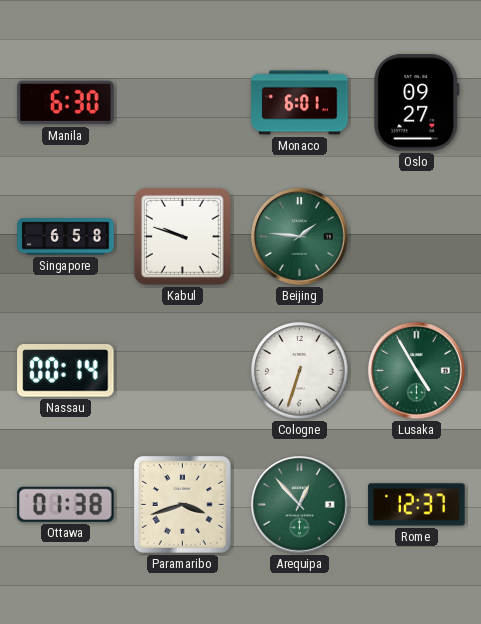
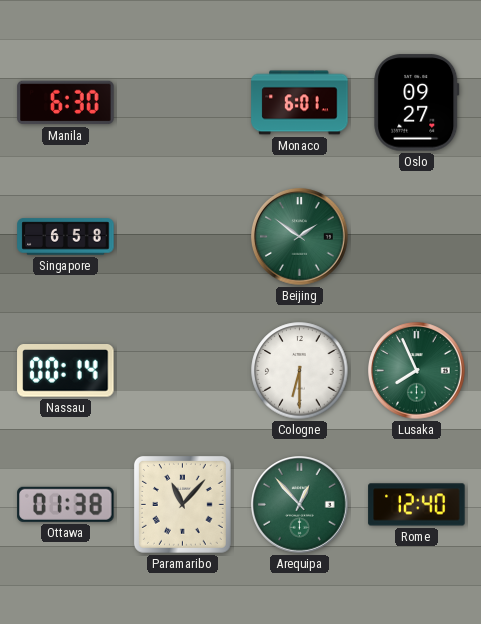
Kabul: 9:48 -> none
Beijing: 1:46 -> 1:51
Cologne: 6:33 -> 6:30
Lusaka: 4:55 -> 7:56
Paramaribo: 3:42 -> 11:07
Rome: 12:37 -> 12:40
